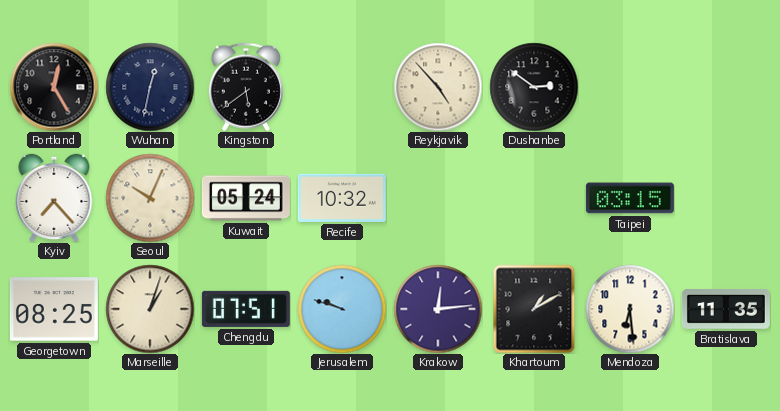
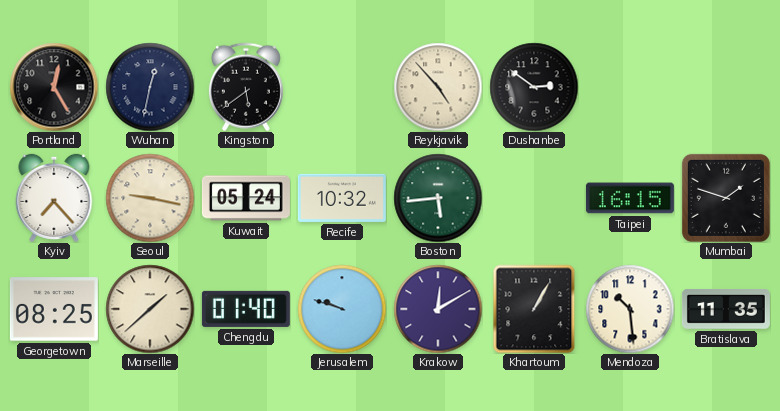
Seoul: 10:04 -> 9:17
Boston: none -> 5:44
Taipei: 03:15 -> 16:15
Mumbai: none -> 1:48
Marseille: 1:03 -> 1:38
Chengdu: 07:51 -> 01:40
Krakow: 12:14 -> 12:10
Khartoum: 1:10 -> 1:05
Mendoza: 6:29 -> 10:29
